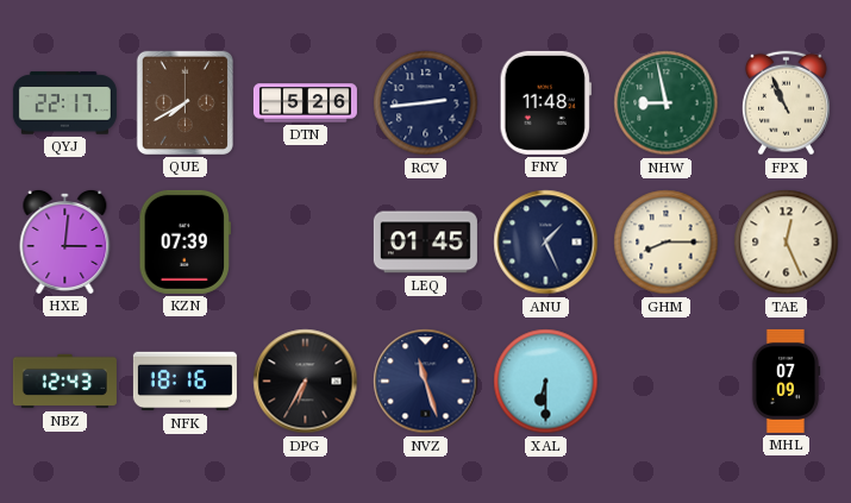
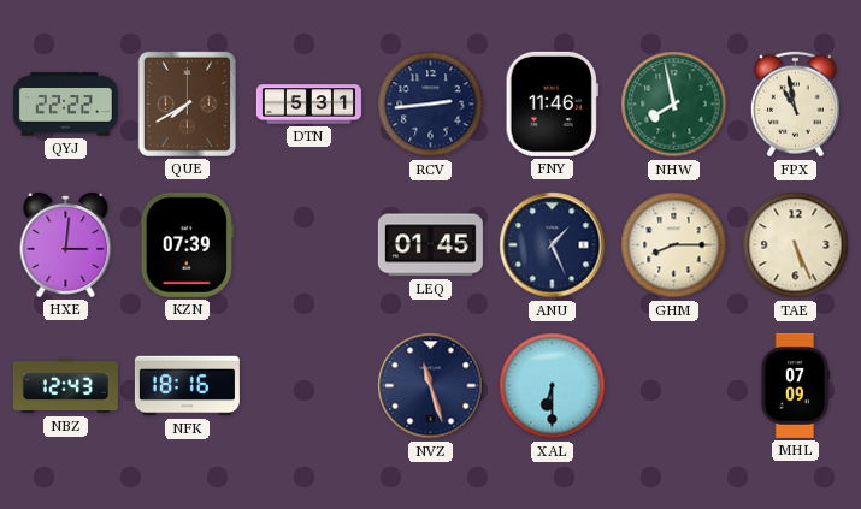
QYJ: 22:17 -> 22:22
DTN: 5:26 -> 5:31
FNY: 11:48 -> 11:46
NHW: 8:58 -> 7:58
FPX: 10:56 -> 10:58
TAE: 12:26 -> 5:26
DPG: 6:35 -> none
